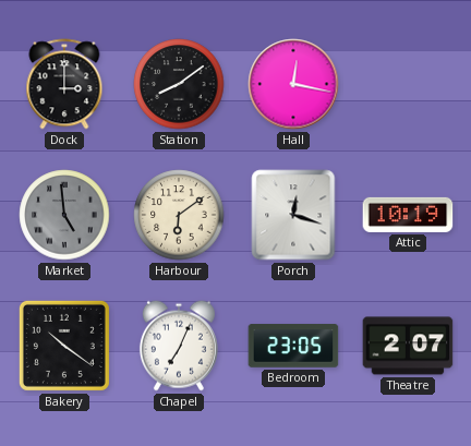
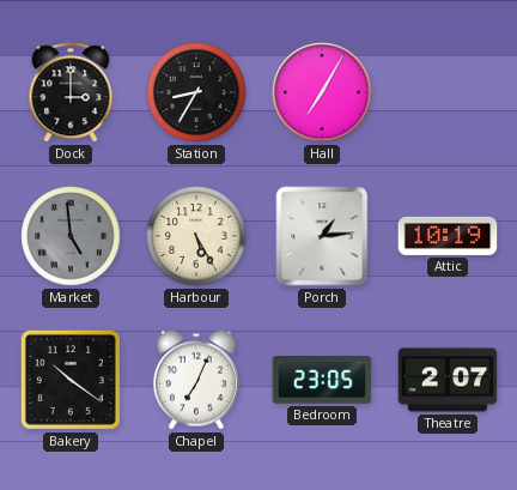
Station: 8:09 -> 8:35
Hall: 12:17 -> 7:05
Harbour: 6:09 -> 5:25
Porch: 12:18 -> 1:14
